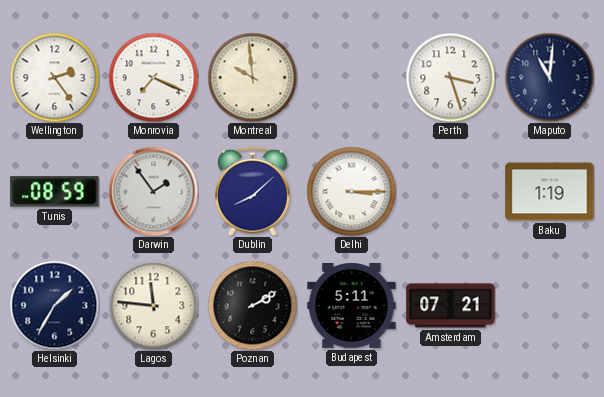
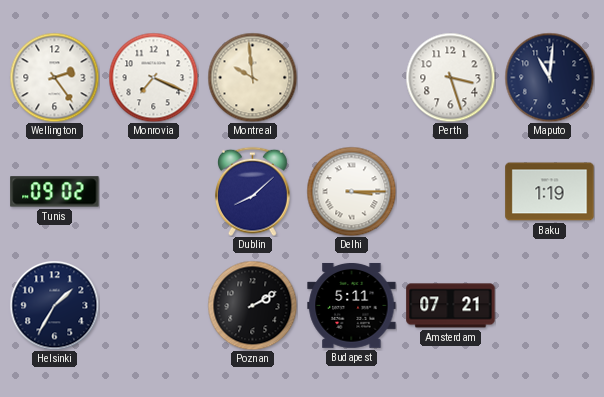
Tunis: 08:59 -> 09:02
Darwin: 1:54 -> none
Lagos: 11:46 -> none
